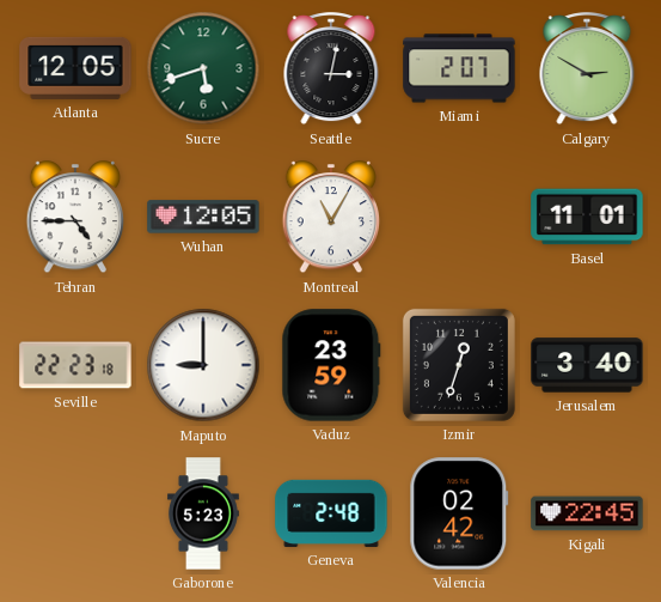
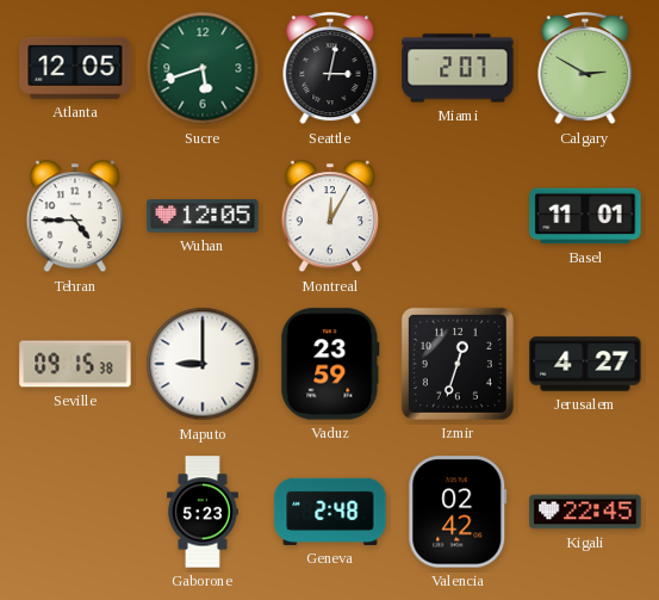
Montreal: 11:05 -> 12:05
Seville: 22:23 -> 09:15
Jerusalem: 3:40 -> 4:27
